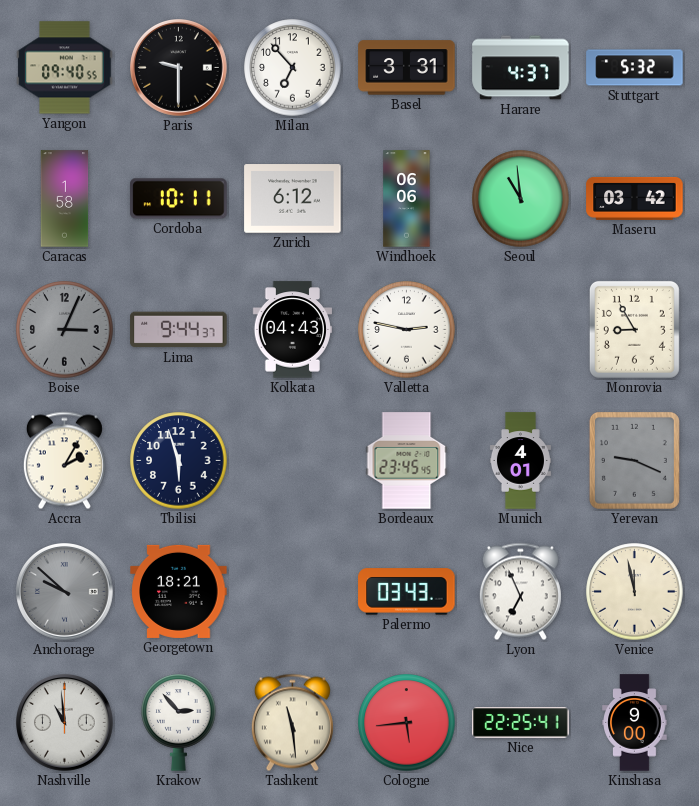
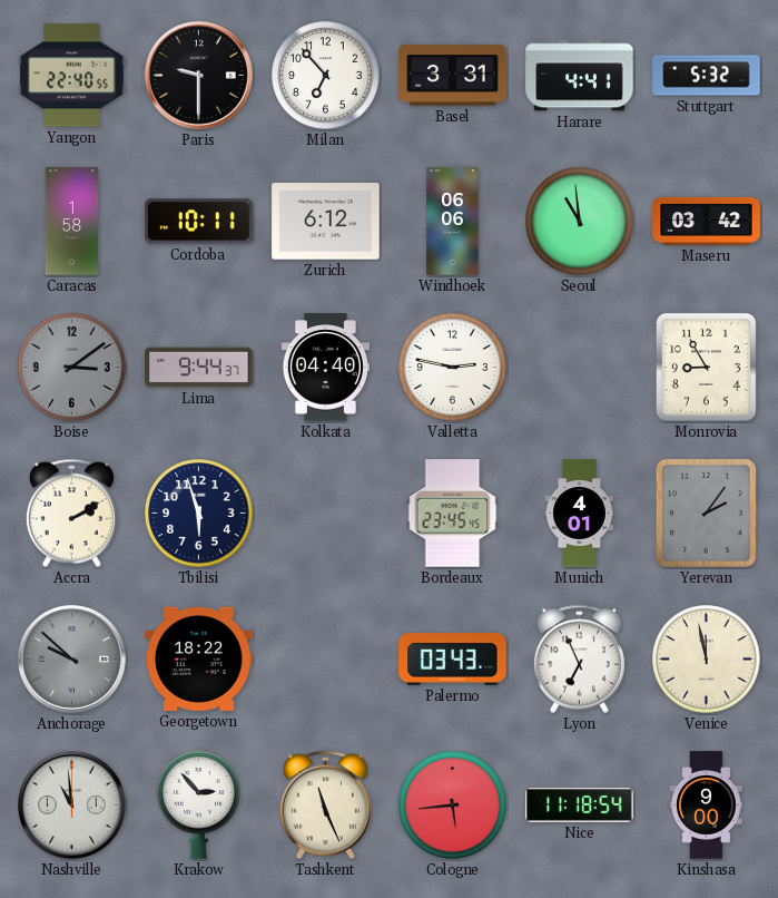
Yangon: 09:40 -> 22:40
Harare: 4:37 -> 4:41
Boise: 3:04 -> 3:09
Kolkata: 04:43 -> 04:40
Accra: 2:05 -> 2:10
Yerevan: 9:19 -> 2:06
Georgetown: 18:21 -> 18:22
Tashkent: 11:29 -> 11:26
Nice: 22:25 -> 11:18
